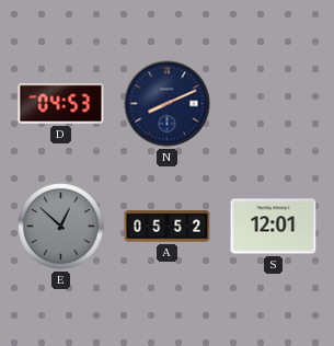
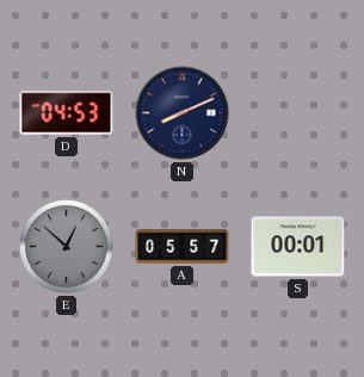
A: 05:52 -> 05:57
S: 12:01 -> 00:01
